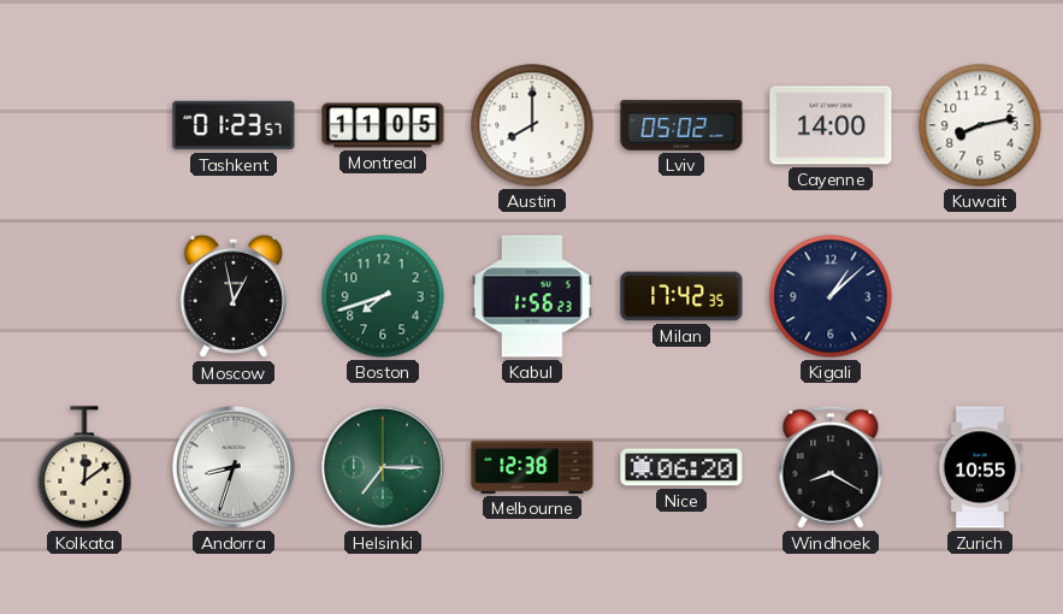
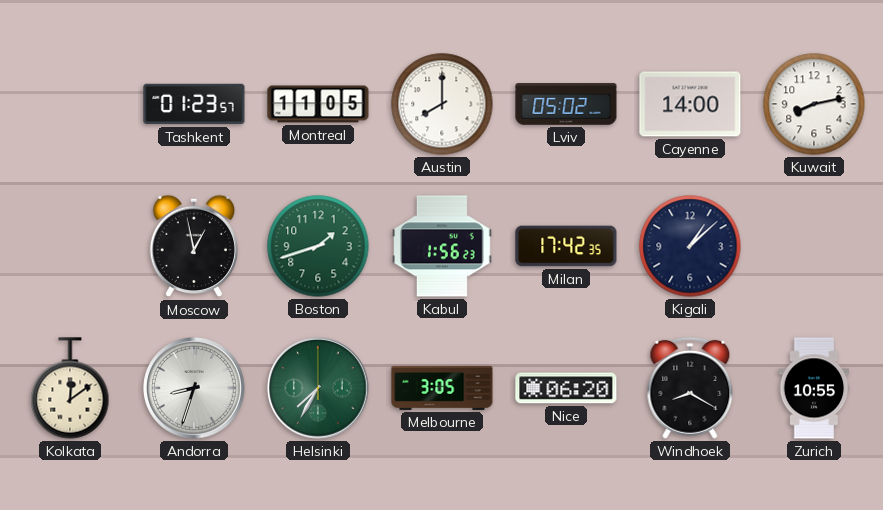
Boston: 7:42 -> 1:42
Helsinki: 7:15 -> 7:35
Melbourne: 12:38 -> 3:05
